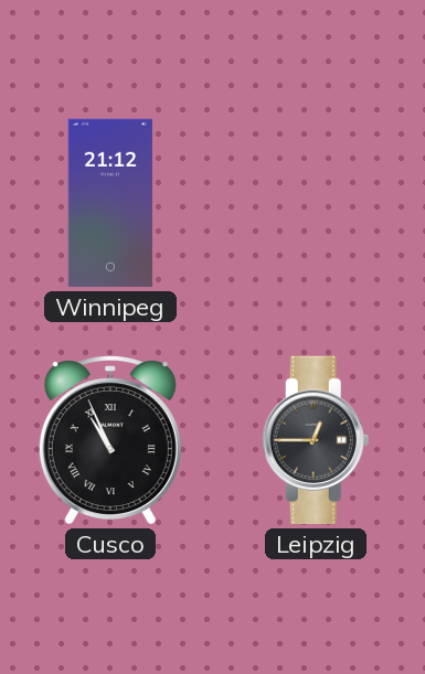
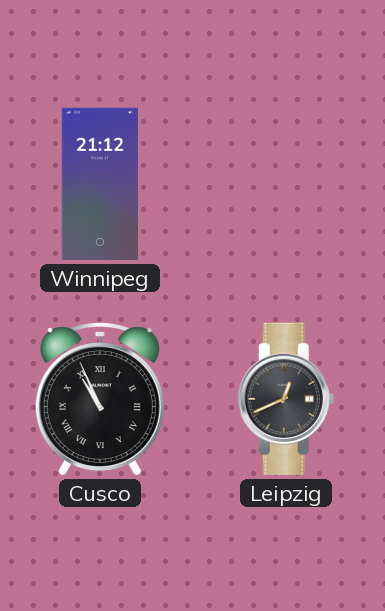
Leipzig: 12:45 -> 12:41
